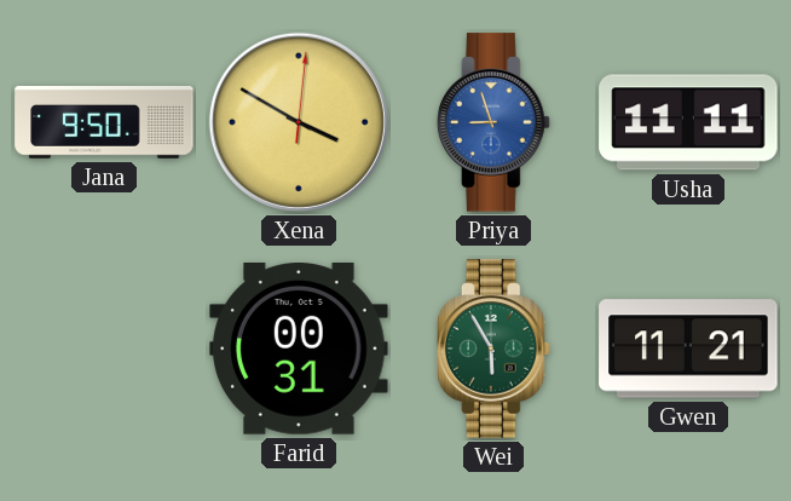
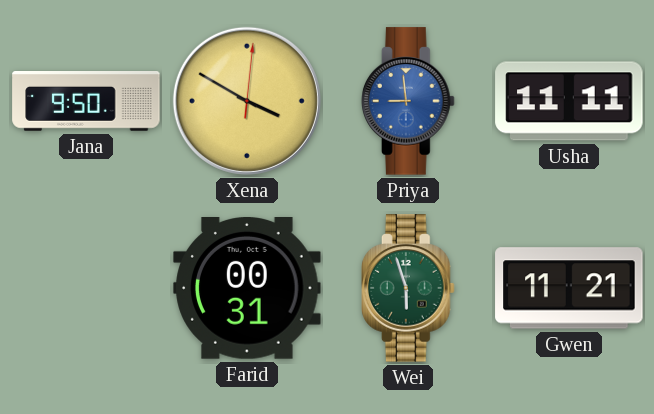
Priya: 8:57 -> 8:59
Wei: 5:55 -> 5:57
